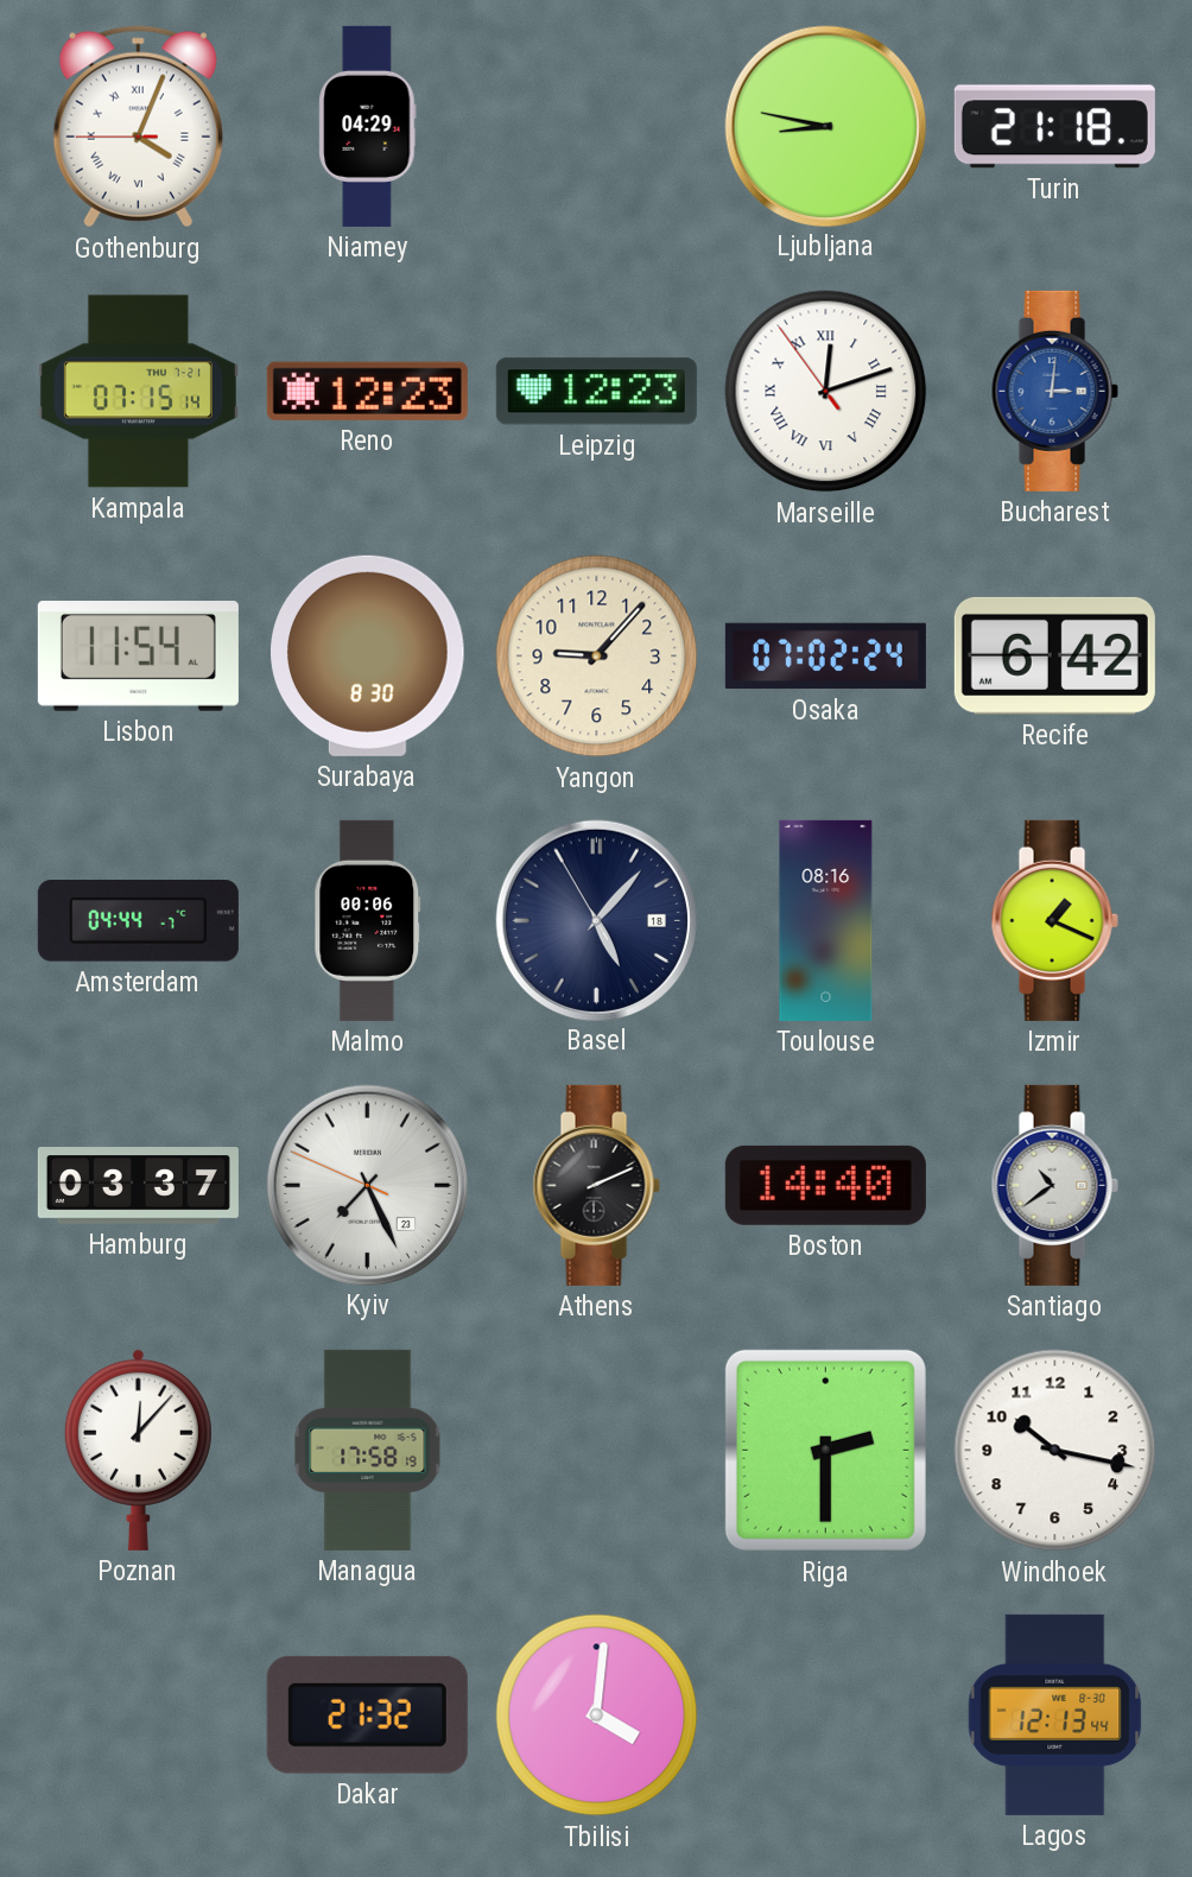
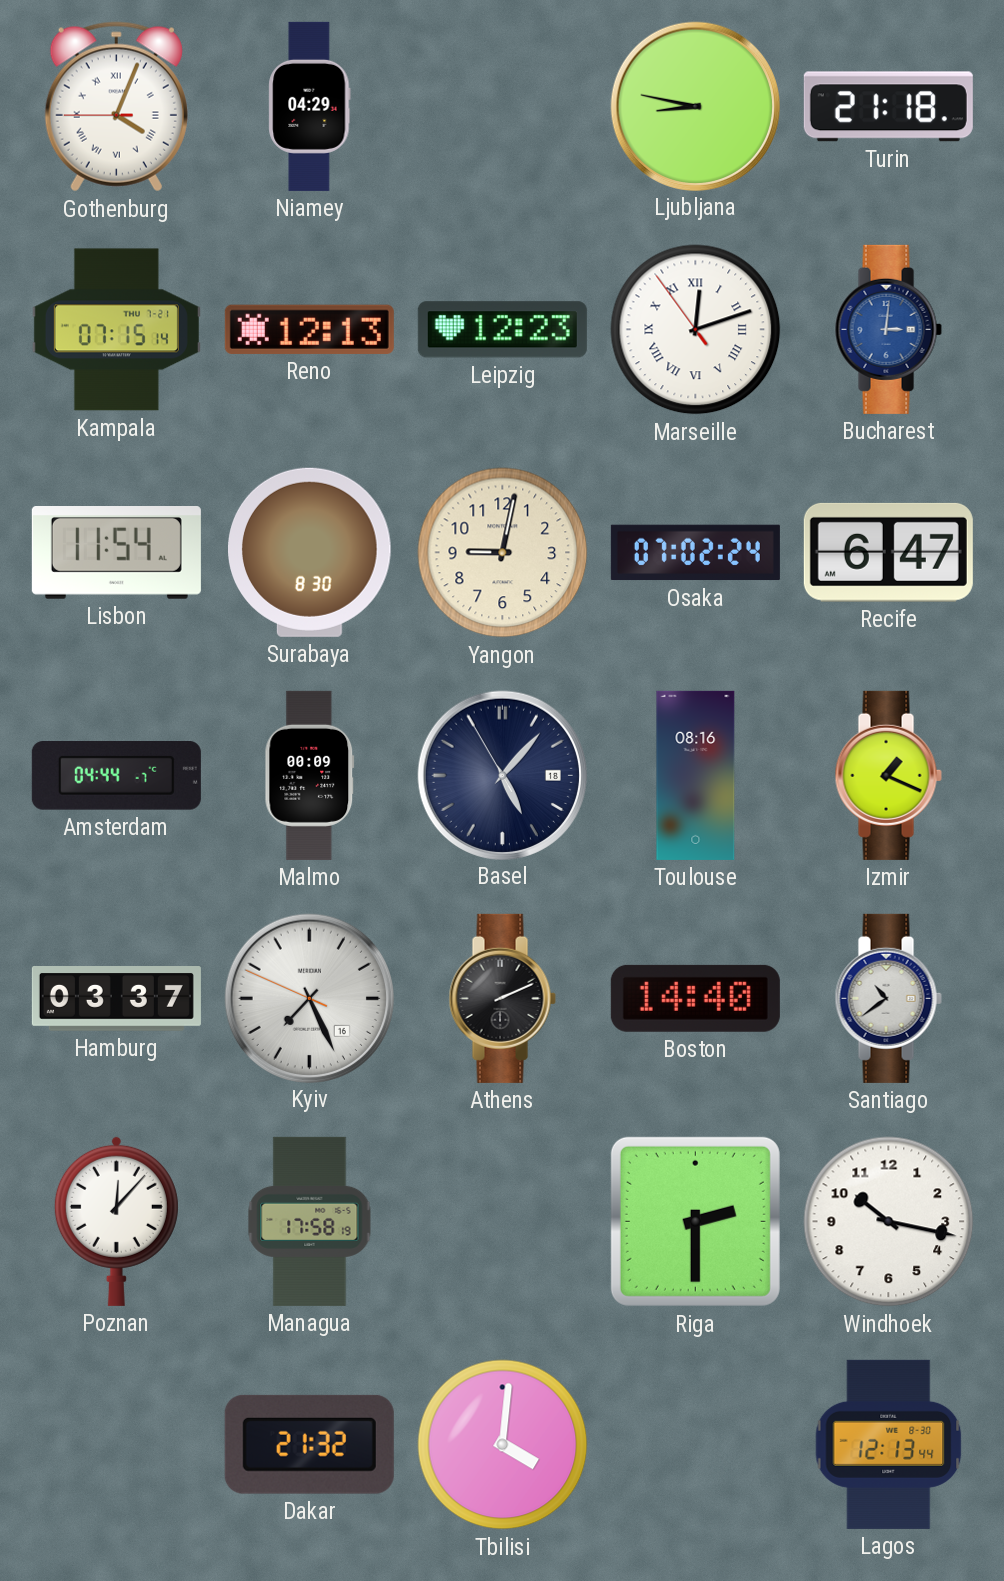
Reno: 12:23 -> 12:13
Yangon: 9:07 -> 9:02
Recife: 6:42 -> 6:47
Malmo: 00:06 -> 00:09
Kyiv date: 23 -> 16
